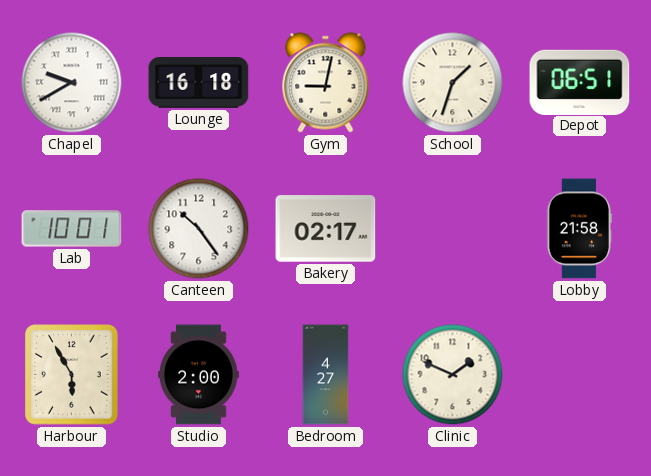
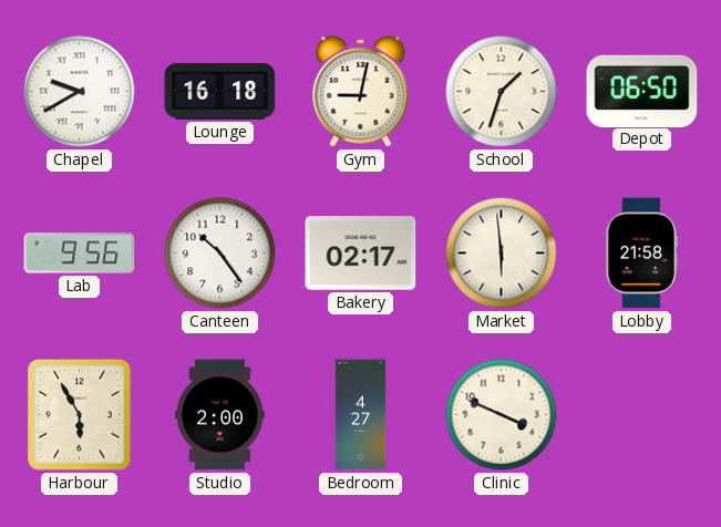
Depot: 06:51 -> 06:50
Lab: 10:01 -> 9:56
Market: none -> 5:59
Clinic: 1:49 -> 3:49
